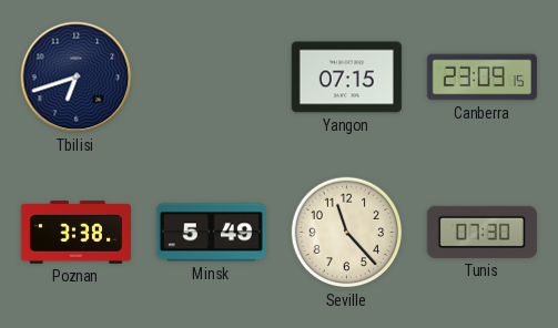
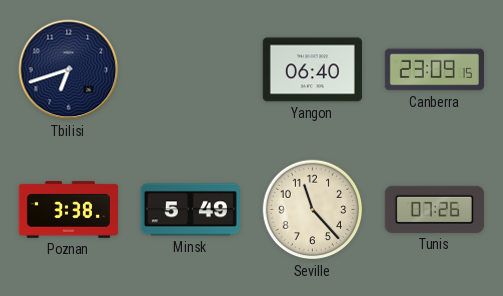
Yangon: 07:15 -> 06:40
Tunis: 07:30 -> 07:26
